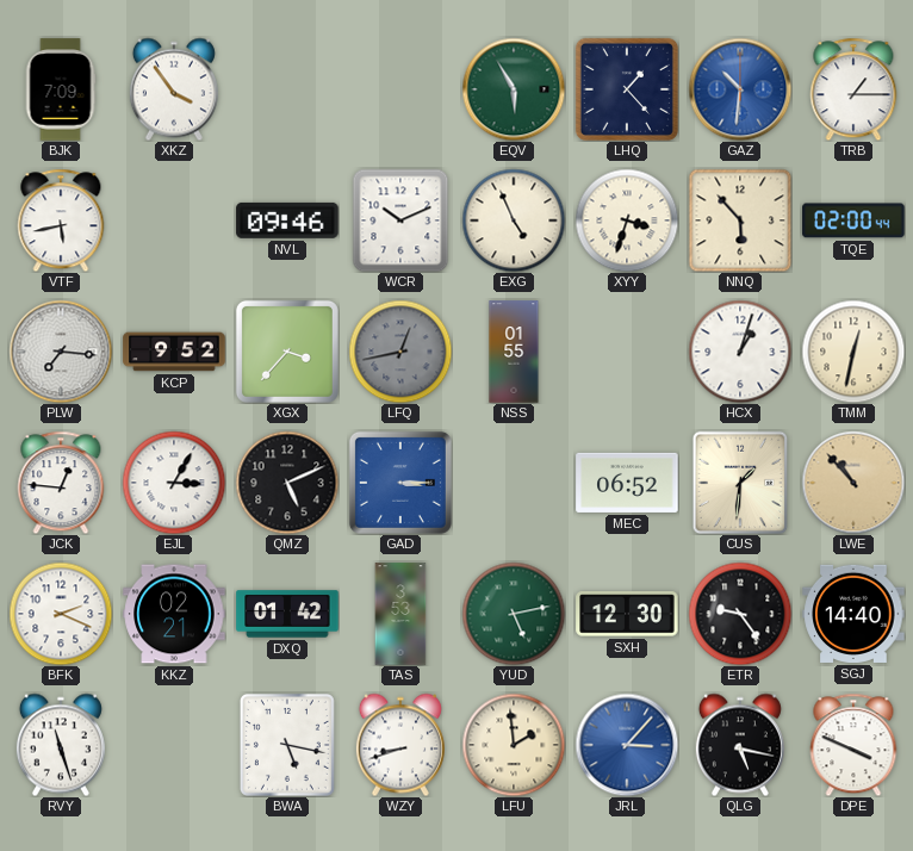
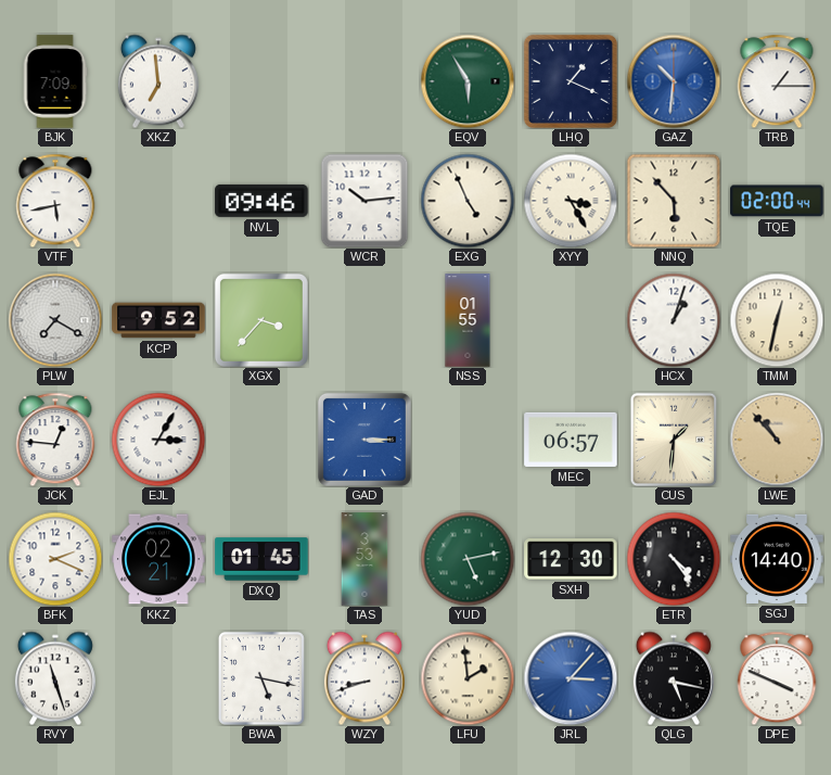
XKZ: 3:54 -> 6:59
LHQ: 1:23 -> 1:19
WCR: 10:11 -> 10:14
XYY: 3:33 -> 3:25
PLW: 7:16 -> 7:20
LFQ: 12:43 -> none
QMZ: 5:11 -> none
MEC: 06:52 -> 06:57
DXQ: 01:42 -> 01:45
ETR: 9:24 -> 4:24
